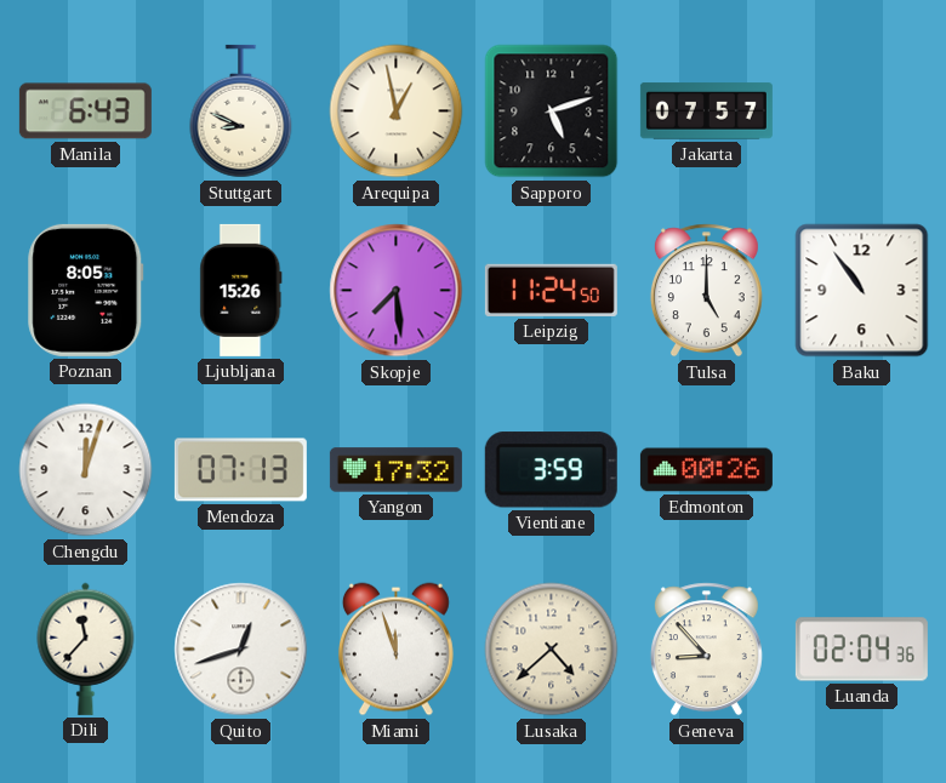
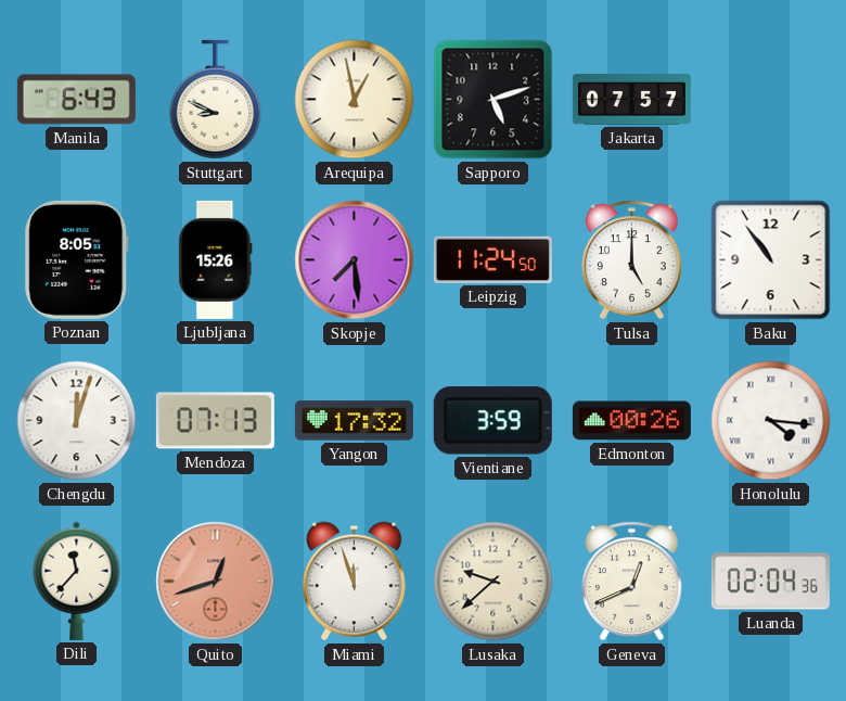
Honolulu: none -> 4:16
Quito dial: white -> salmon
Lusaka: 4:38 -> 9:38
Geneva: 8:53 -> 12:41
